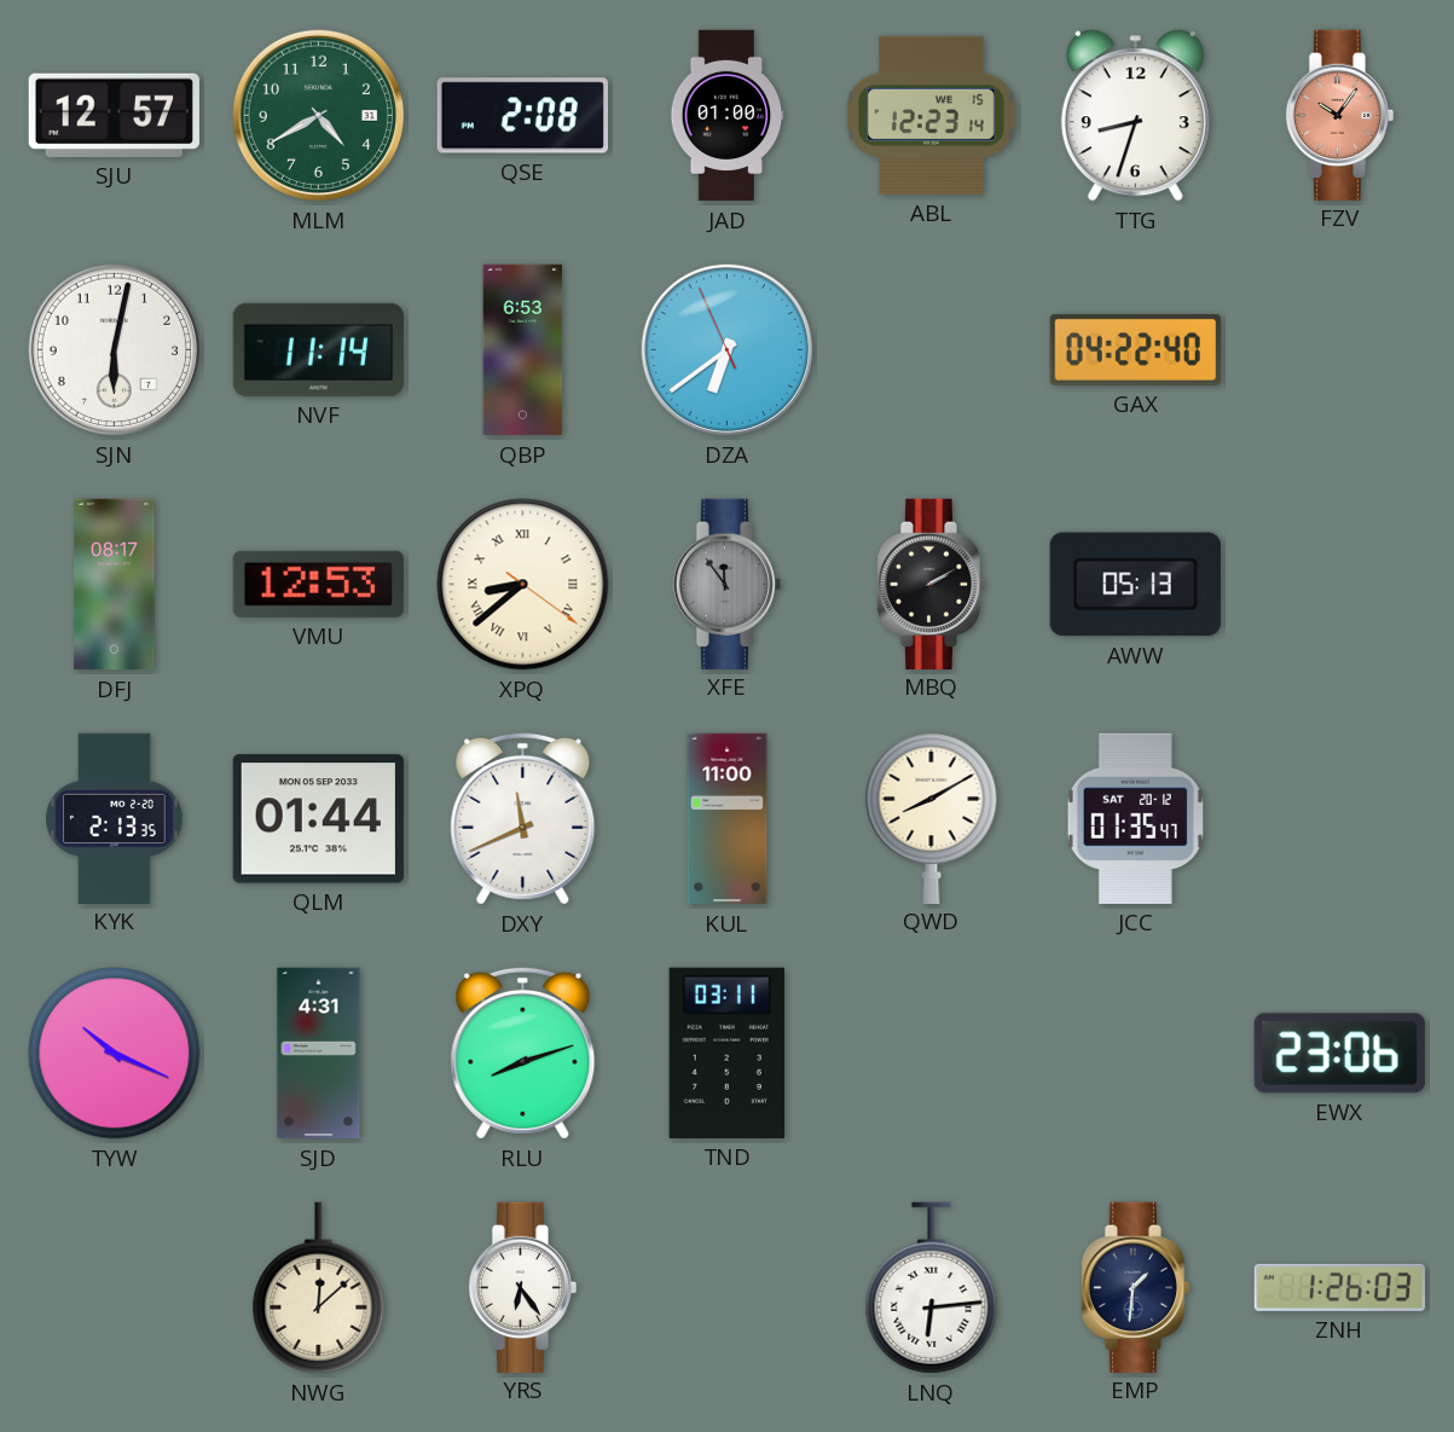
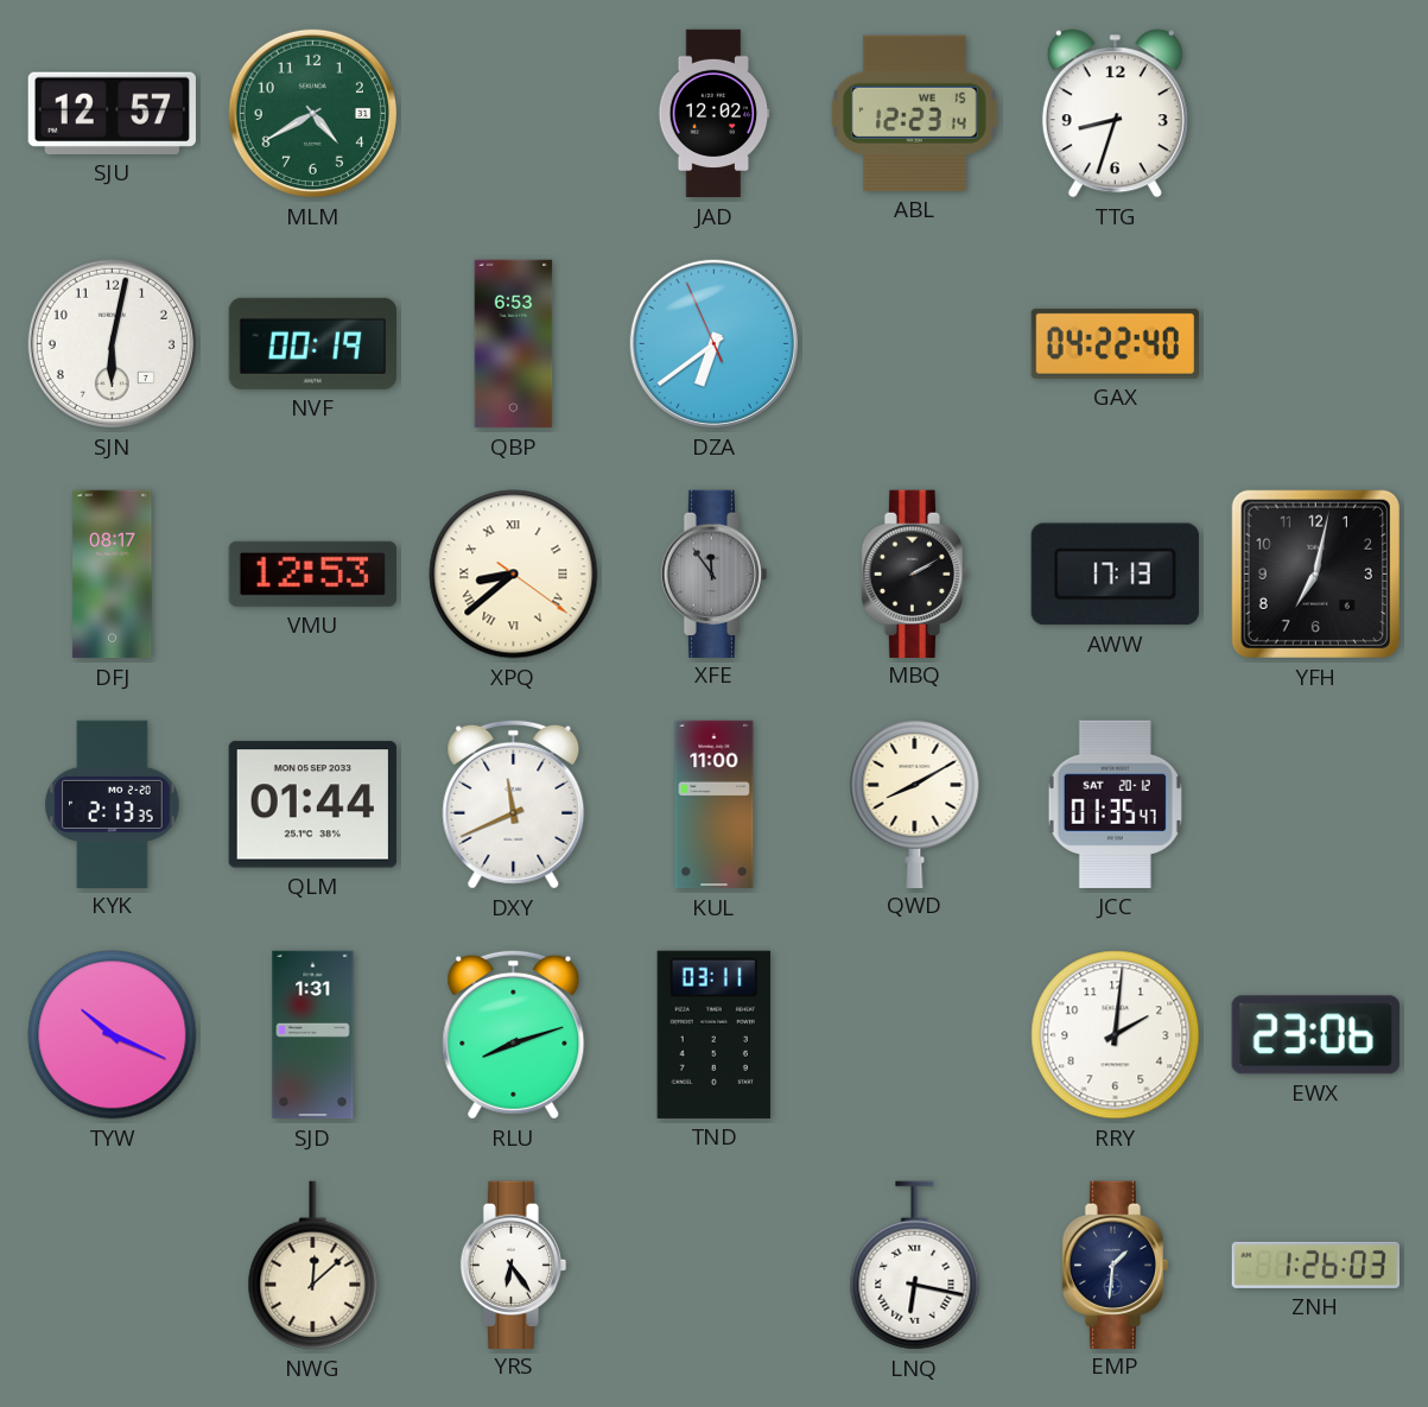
QSE: 2:08 -> none
JAD: 01:00 -> 12:02
FZV: 10:06 -> none
NVF: 11:14 -> 00:19
AWW: 05:13 -> 17:13
YFH: none -> 7:02
SJD: 4:31 -> 1:31
RRY: none -> 2:01
LNQ: 6:14 -> 6:17
